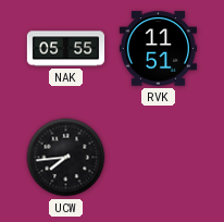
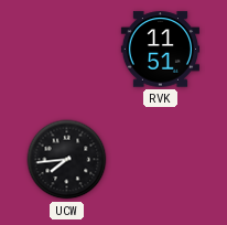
NAK: 05:55 -> none
